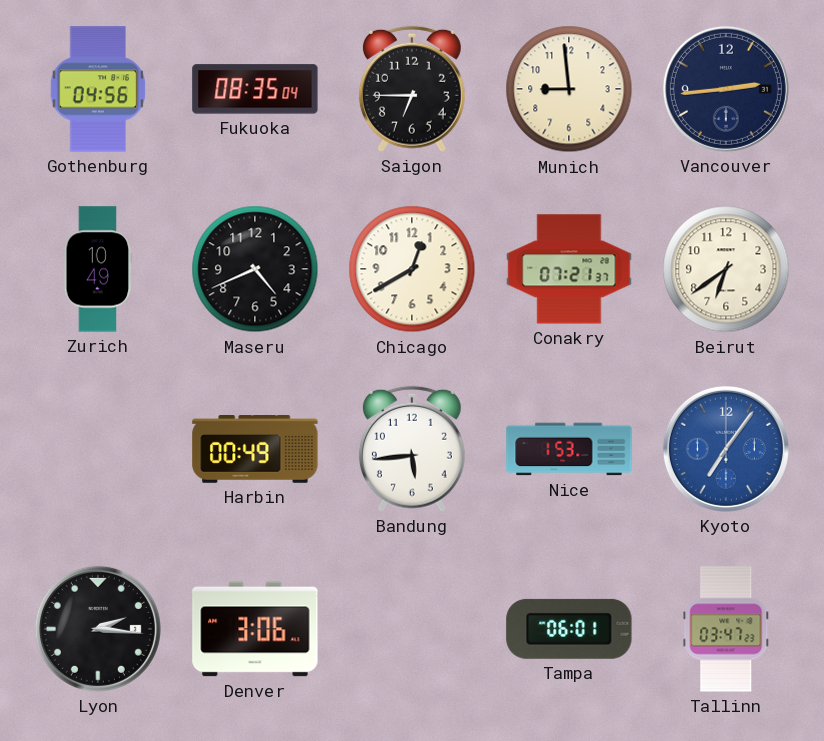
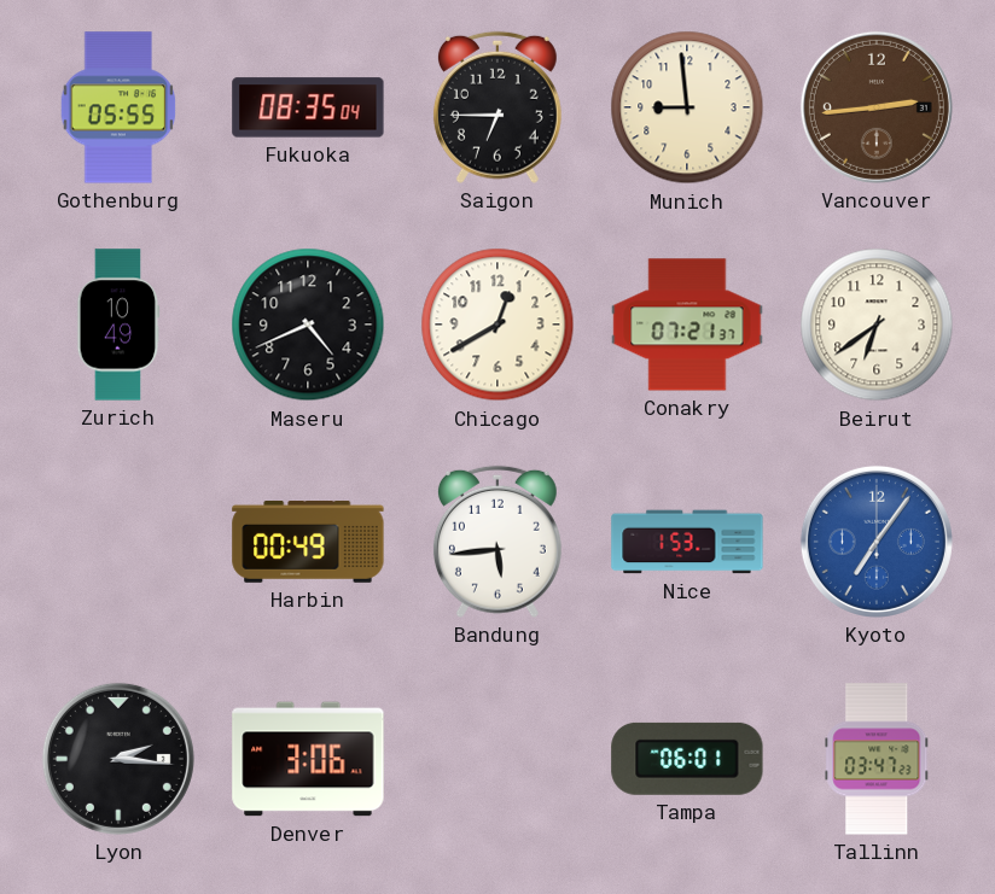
Gothenburg: 04:56 -> 05:55
Vancouver dial: navy -> brown
